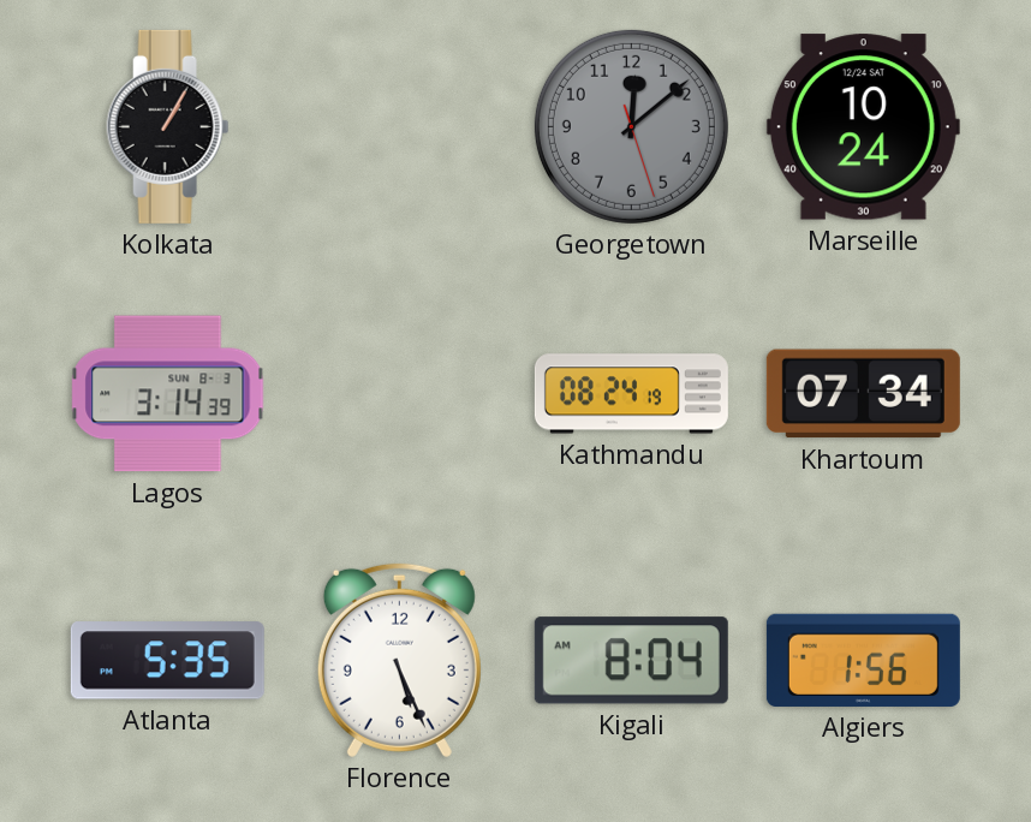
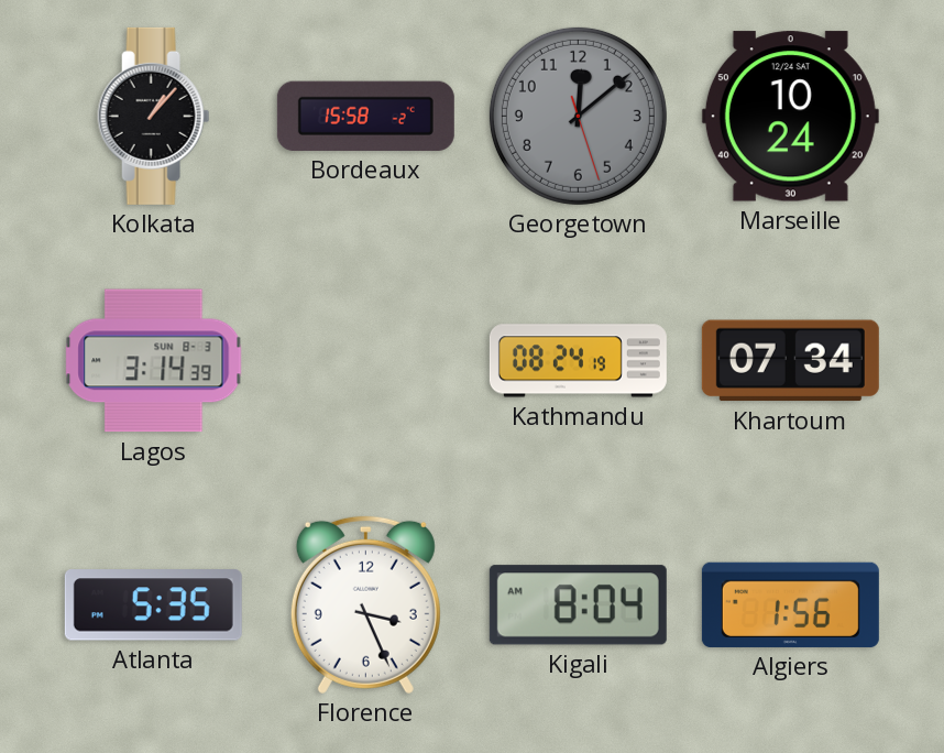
Kolkata: 1:05 -> 1:07
Bordeaux: none -> 15:58
Florence: 5:26 -> 3:26
